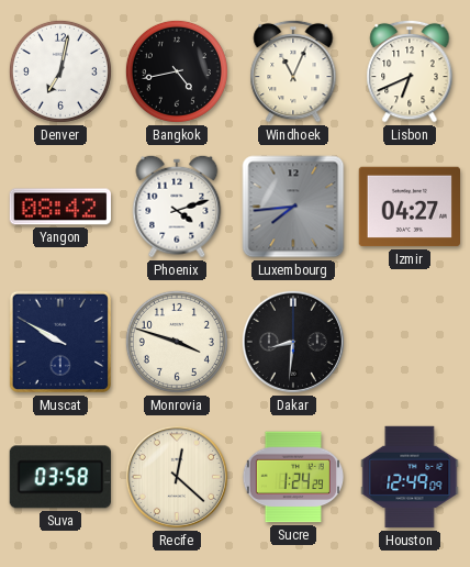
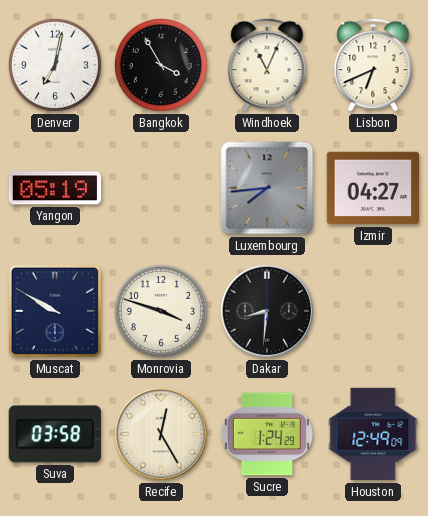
Bangkok: 4:43 -> 3:55
Yangon: 08:42 -> 05:19
Phoenix: 4:12 -> none
Recife: 12:22 -> 12:25
